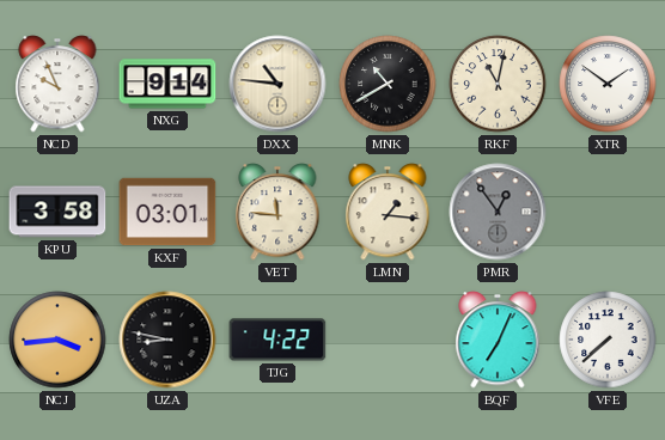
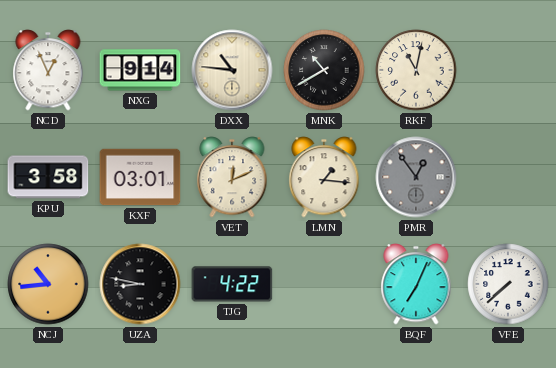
NCD: 9:56 -> 12:56
XTR: 1:51 -> none
VET: 11:46 -> 12:11
NCJ: 3:44 -> 10:44
